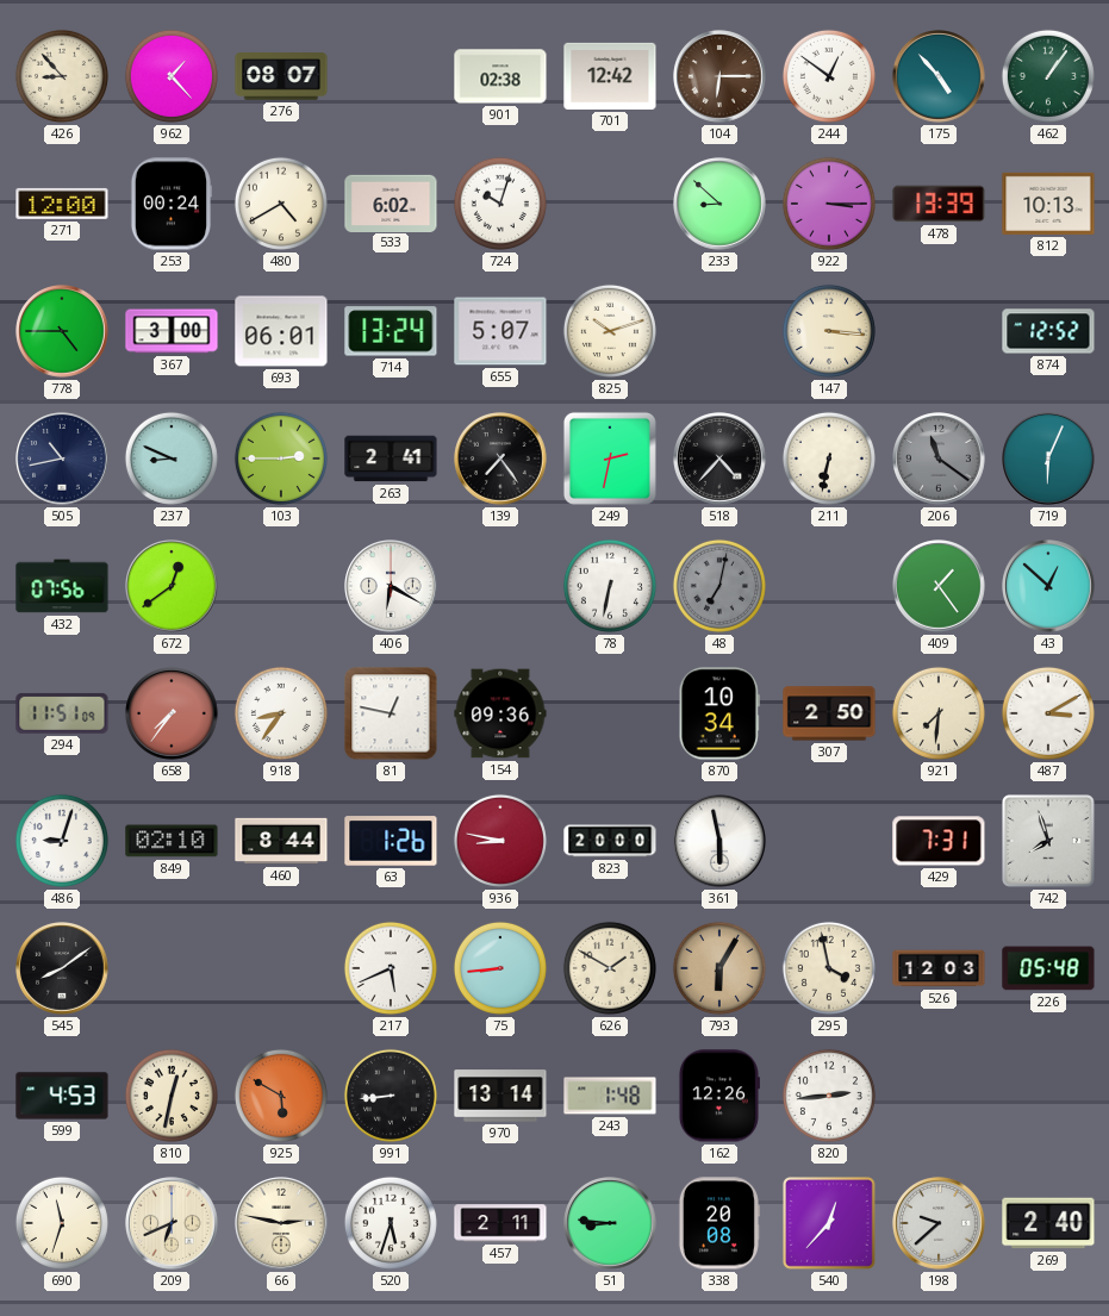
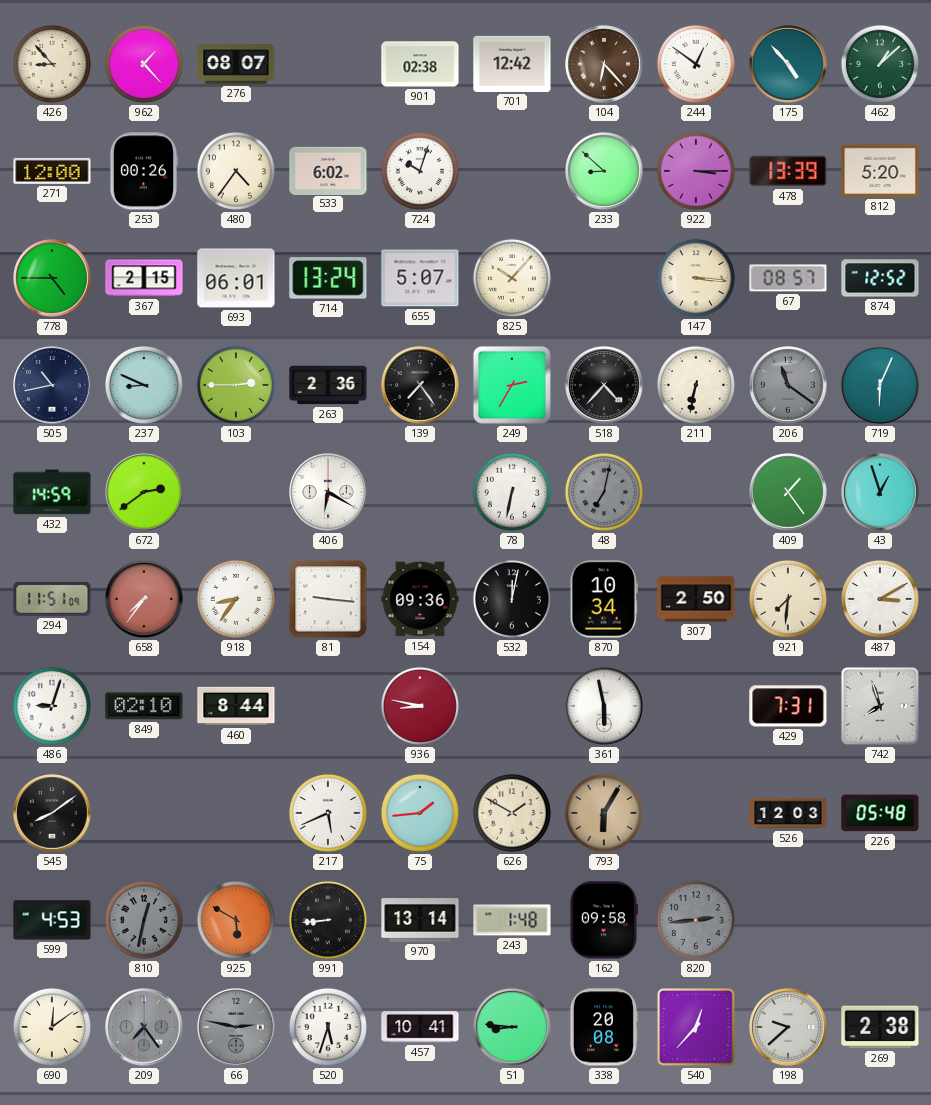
104: 6:15 -> 6:23
462: 1:06 -> 1:08
253: 00:24 -> 00:26
480: 4:40 -> 4:36
812: 10:13 -> 5:20
367: 3:00 -> 2:15
825: 10:12 -> 10:07
67: none -> 08:57
263: 2:41 -> 2:36
249: 2:32 -> 2:35
432: 07:56 -> 14:59
672: 12:39 -> 2:39
43: 12:52 -> 12:57
81: 12:47 -> 9:16
532: none -> 12:02
63: 1:26 -> none
823: 20:00 -> none
75: 8:44 -> 1:44
295: 3:58 -> none
810 dial: cream -> grey
162: 12:26 -> 09:58
820 dial: white -> grey
690: 11:33 -> 12:09
209: 6:41 -> 7:24
209 dial: cream -> grey
66 dial: cream -> grey
457: 2:11 -> 10:41
269: 2:40 -> 2:38
